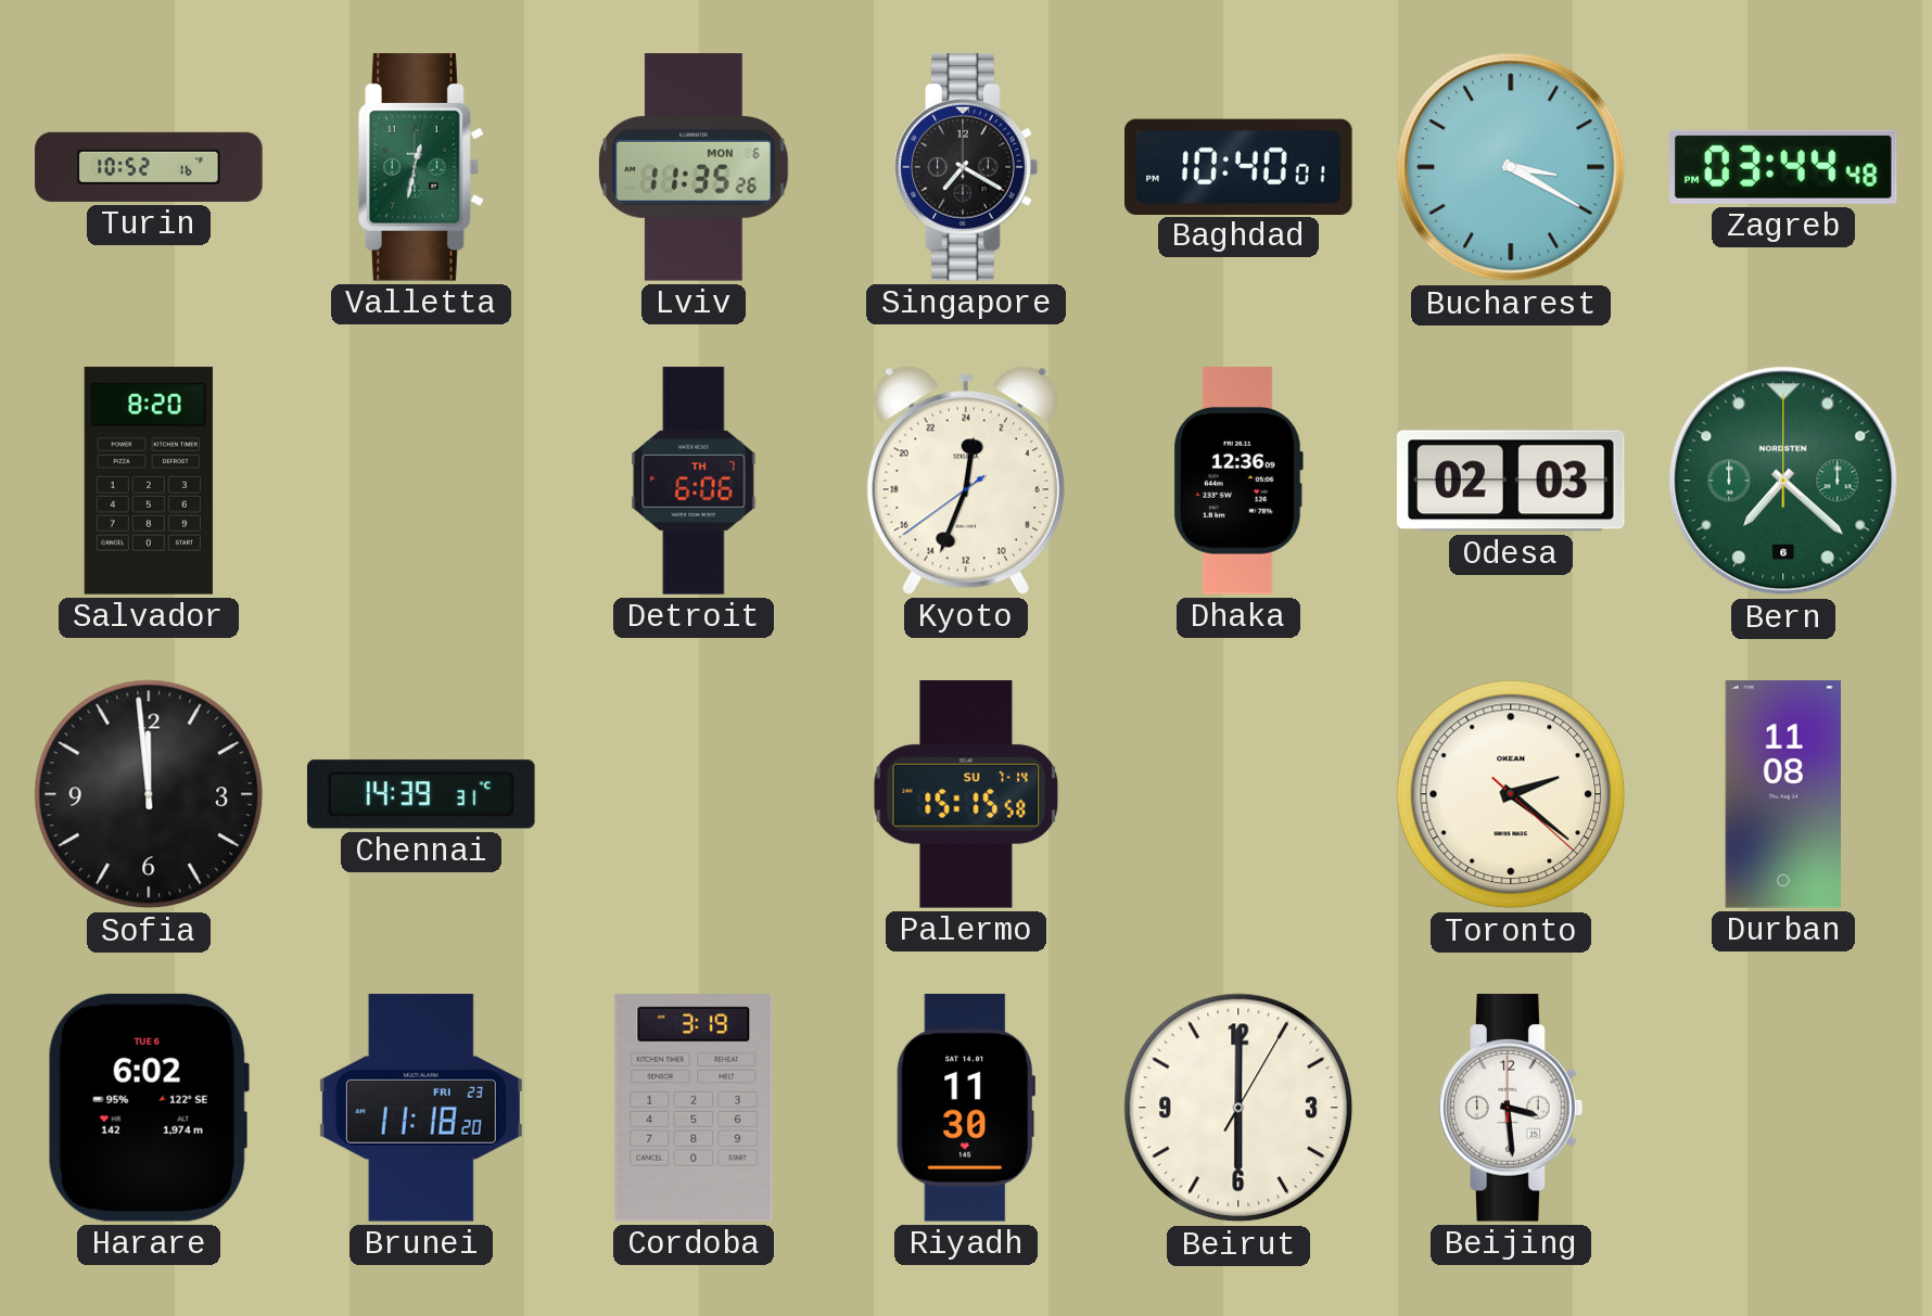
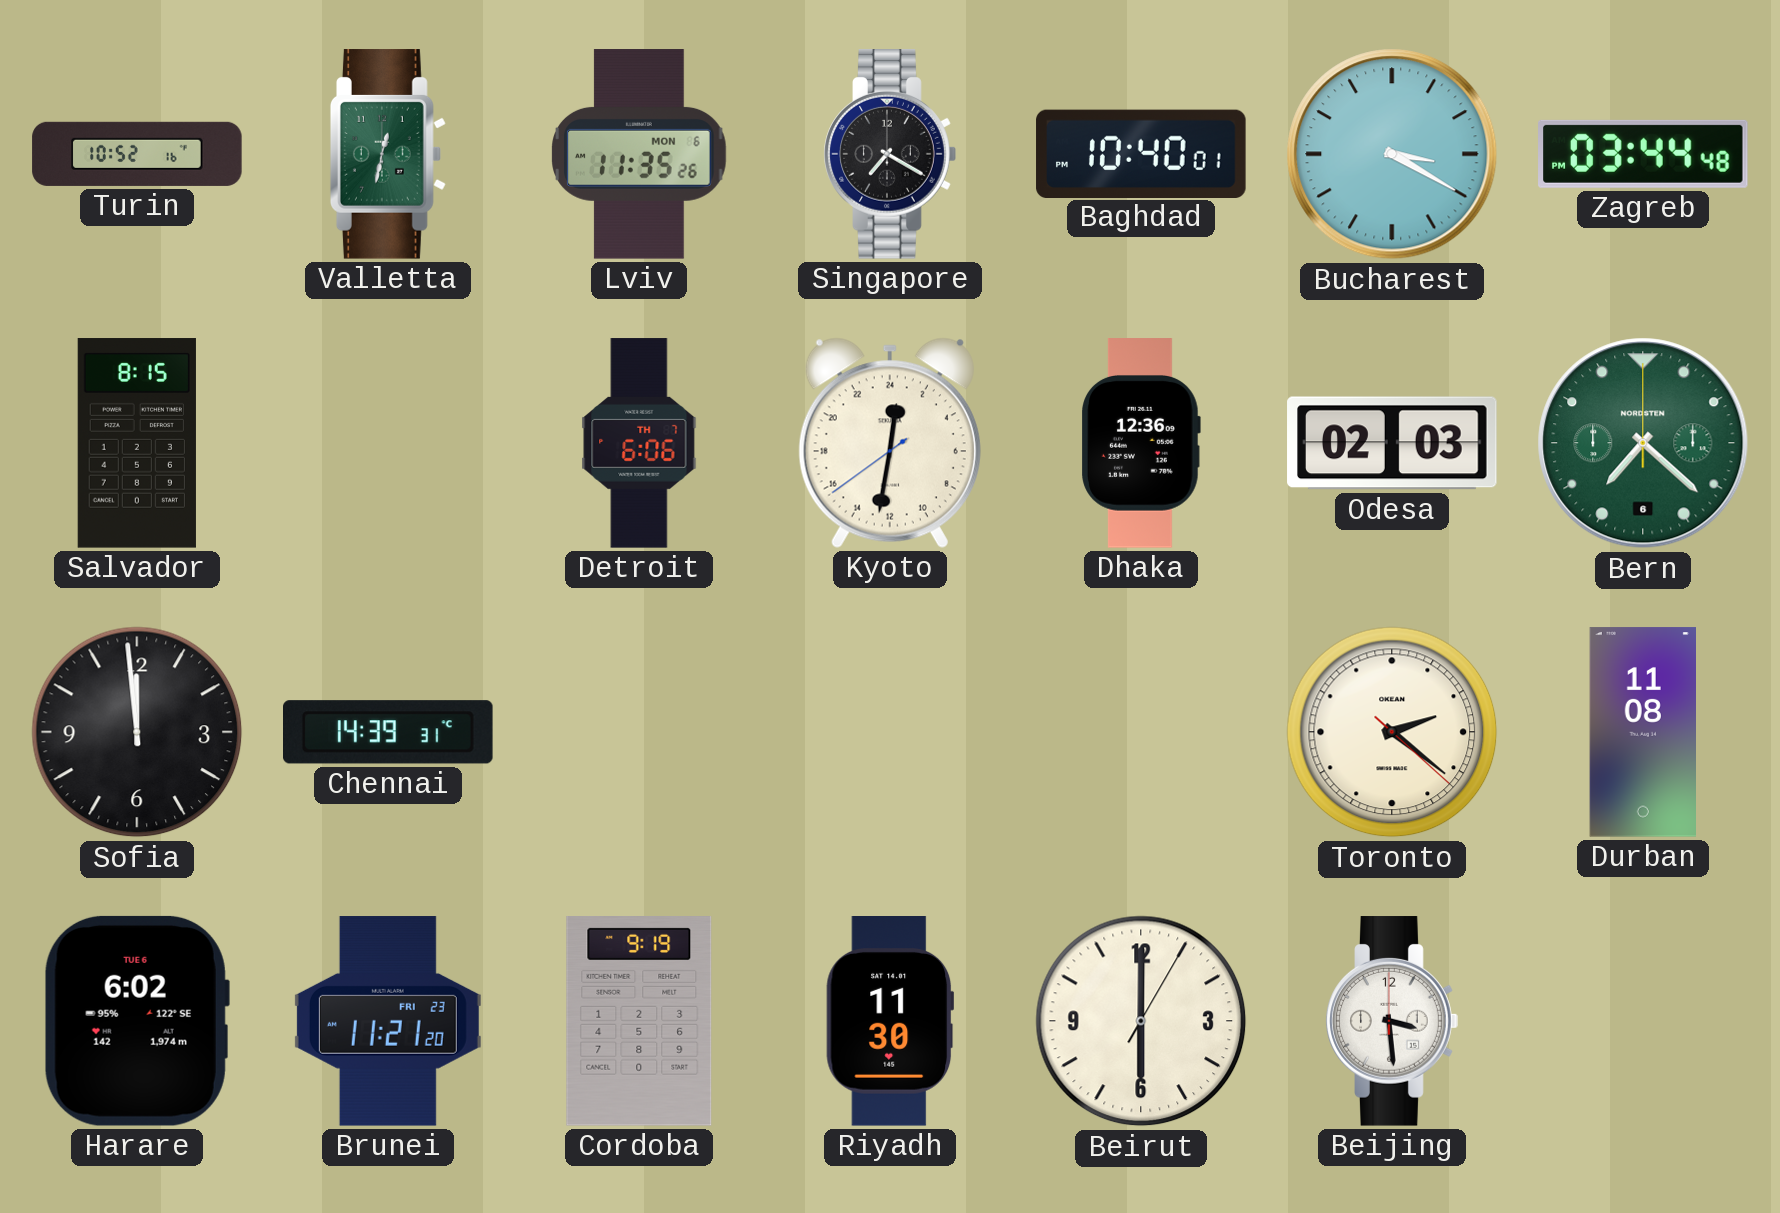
Salvador: 8:20 -> 8:15
Kyoto: 0:33 -> 0:31
Palermo: 15:15 -> none
Brunei: 11:18 -> 11:21
Cordoba: 3:19 -> 9:19
